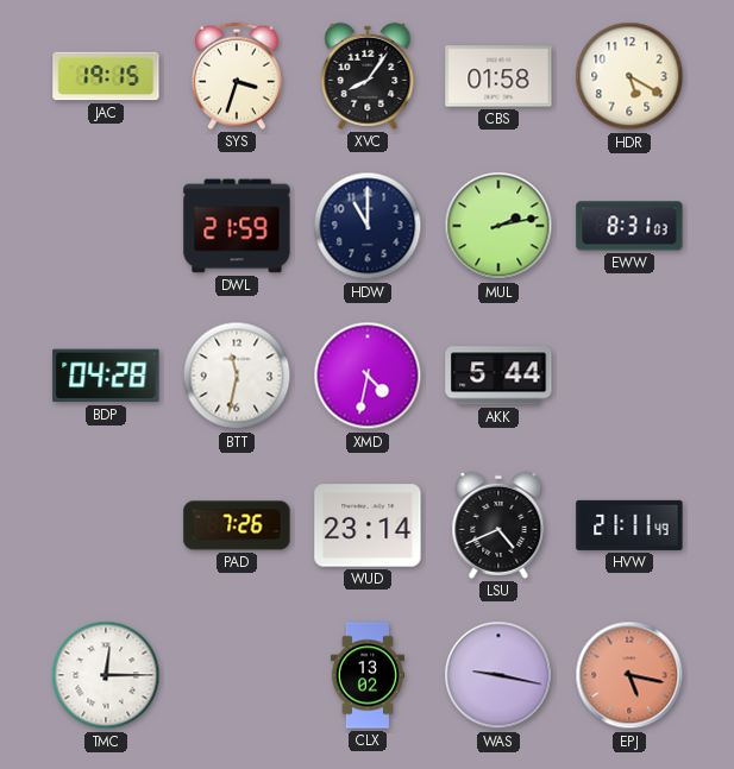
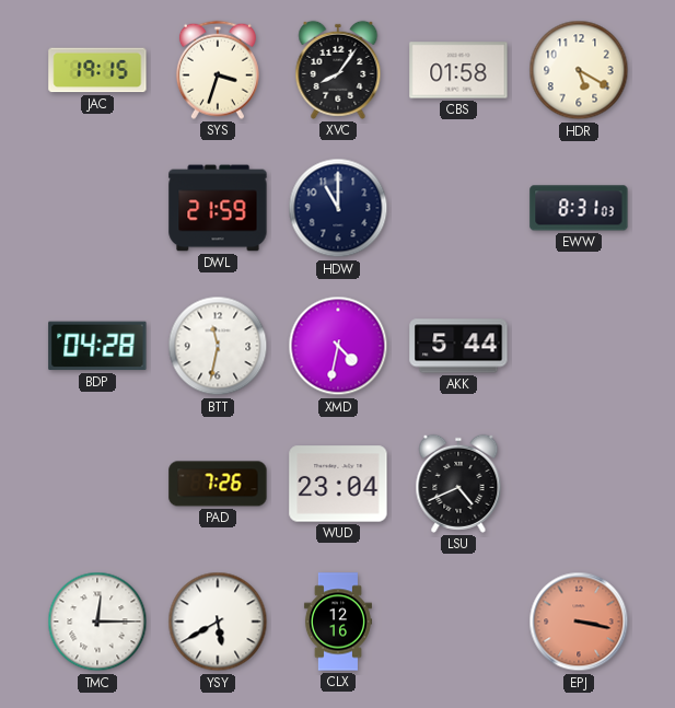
MUL: 2:13 -> none
WUD: 23:14 -> 23:04
HVW: 21:11 -> none
YSY: none -> 5:40
CLX: 13:02 -> 12:16
WAS: 9:17 -> none
EPJ: 5:17 -> 3:17
